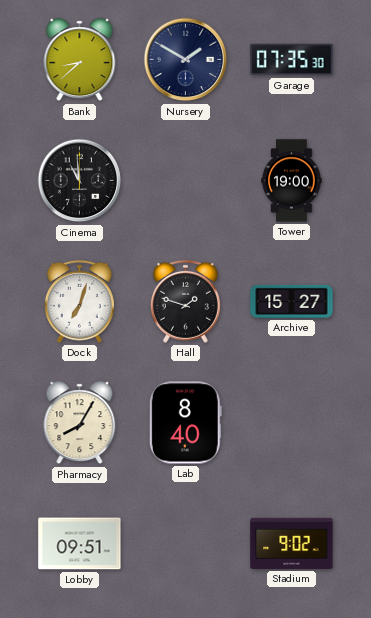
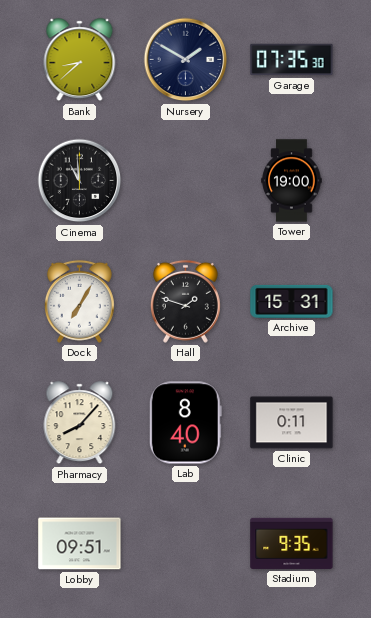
Dock: 7:03 -> 7:05
Archive: 15:27 -> 15:31
Pharmacy: 8:05 -> 8:07
Clinic: none -> 0:11
Stadium: 9:02 -> 9:35
